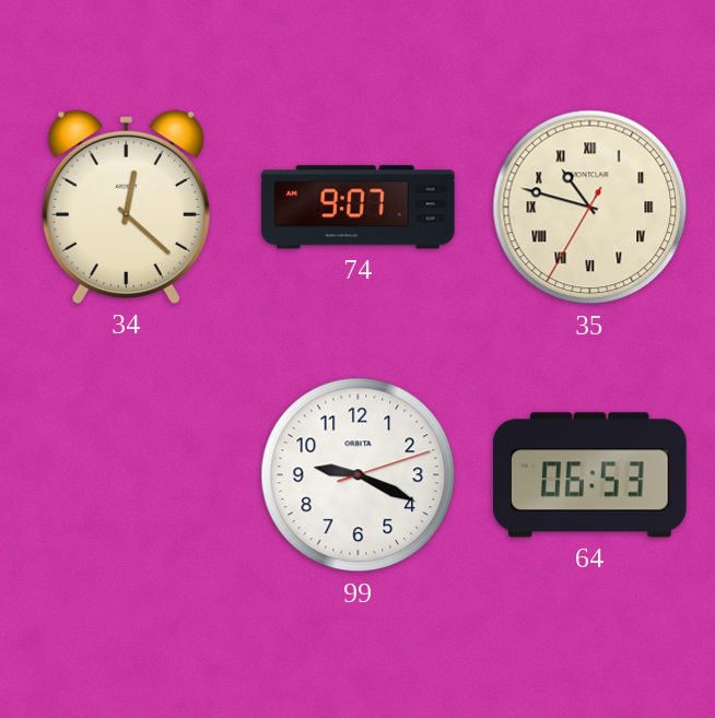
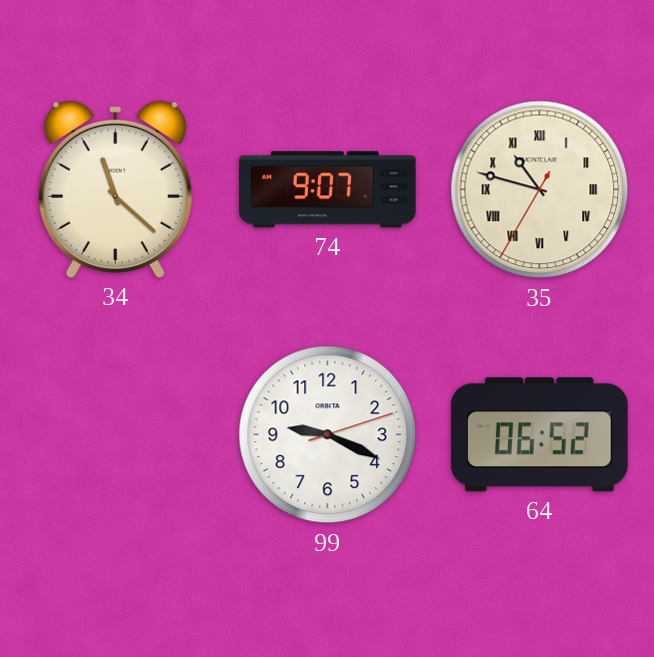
34: 12:22 -> 11:22
64: 06:53 -> 06:52
